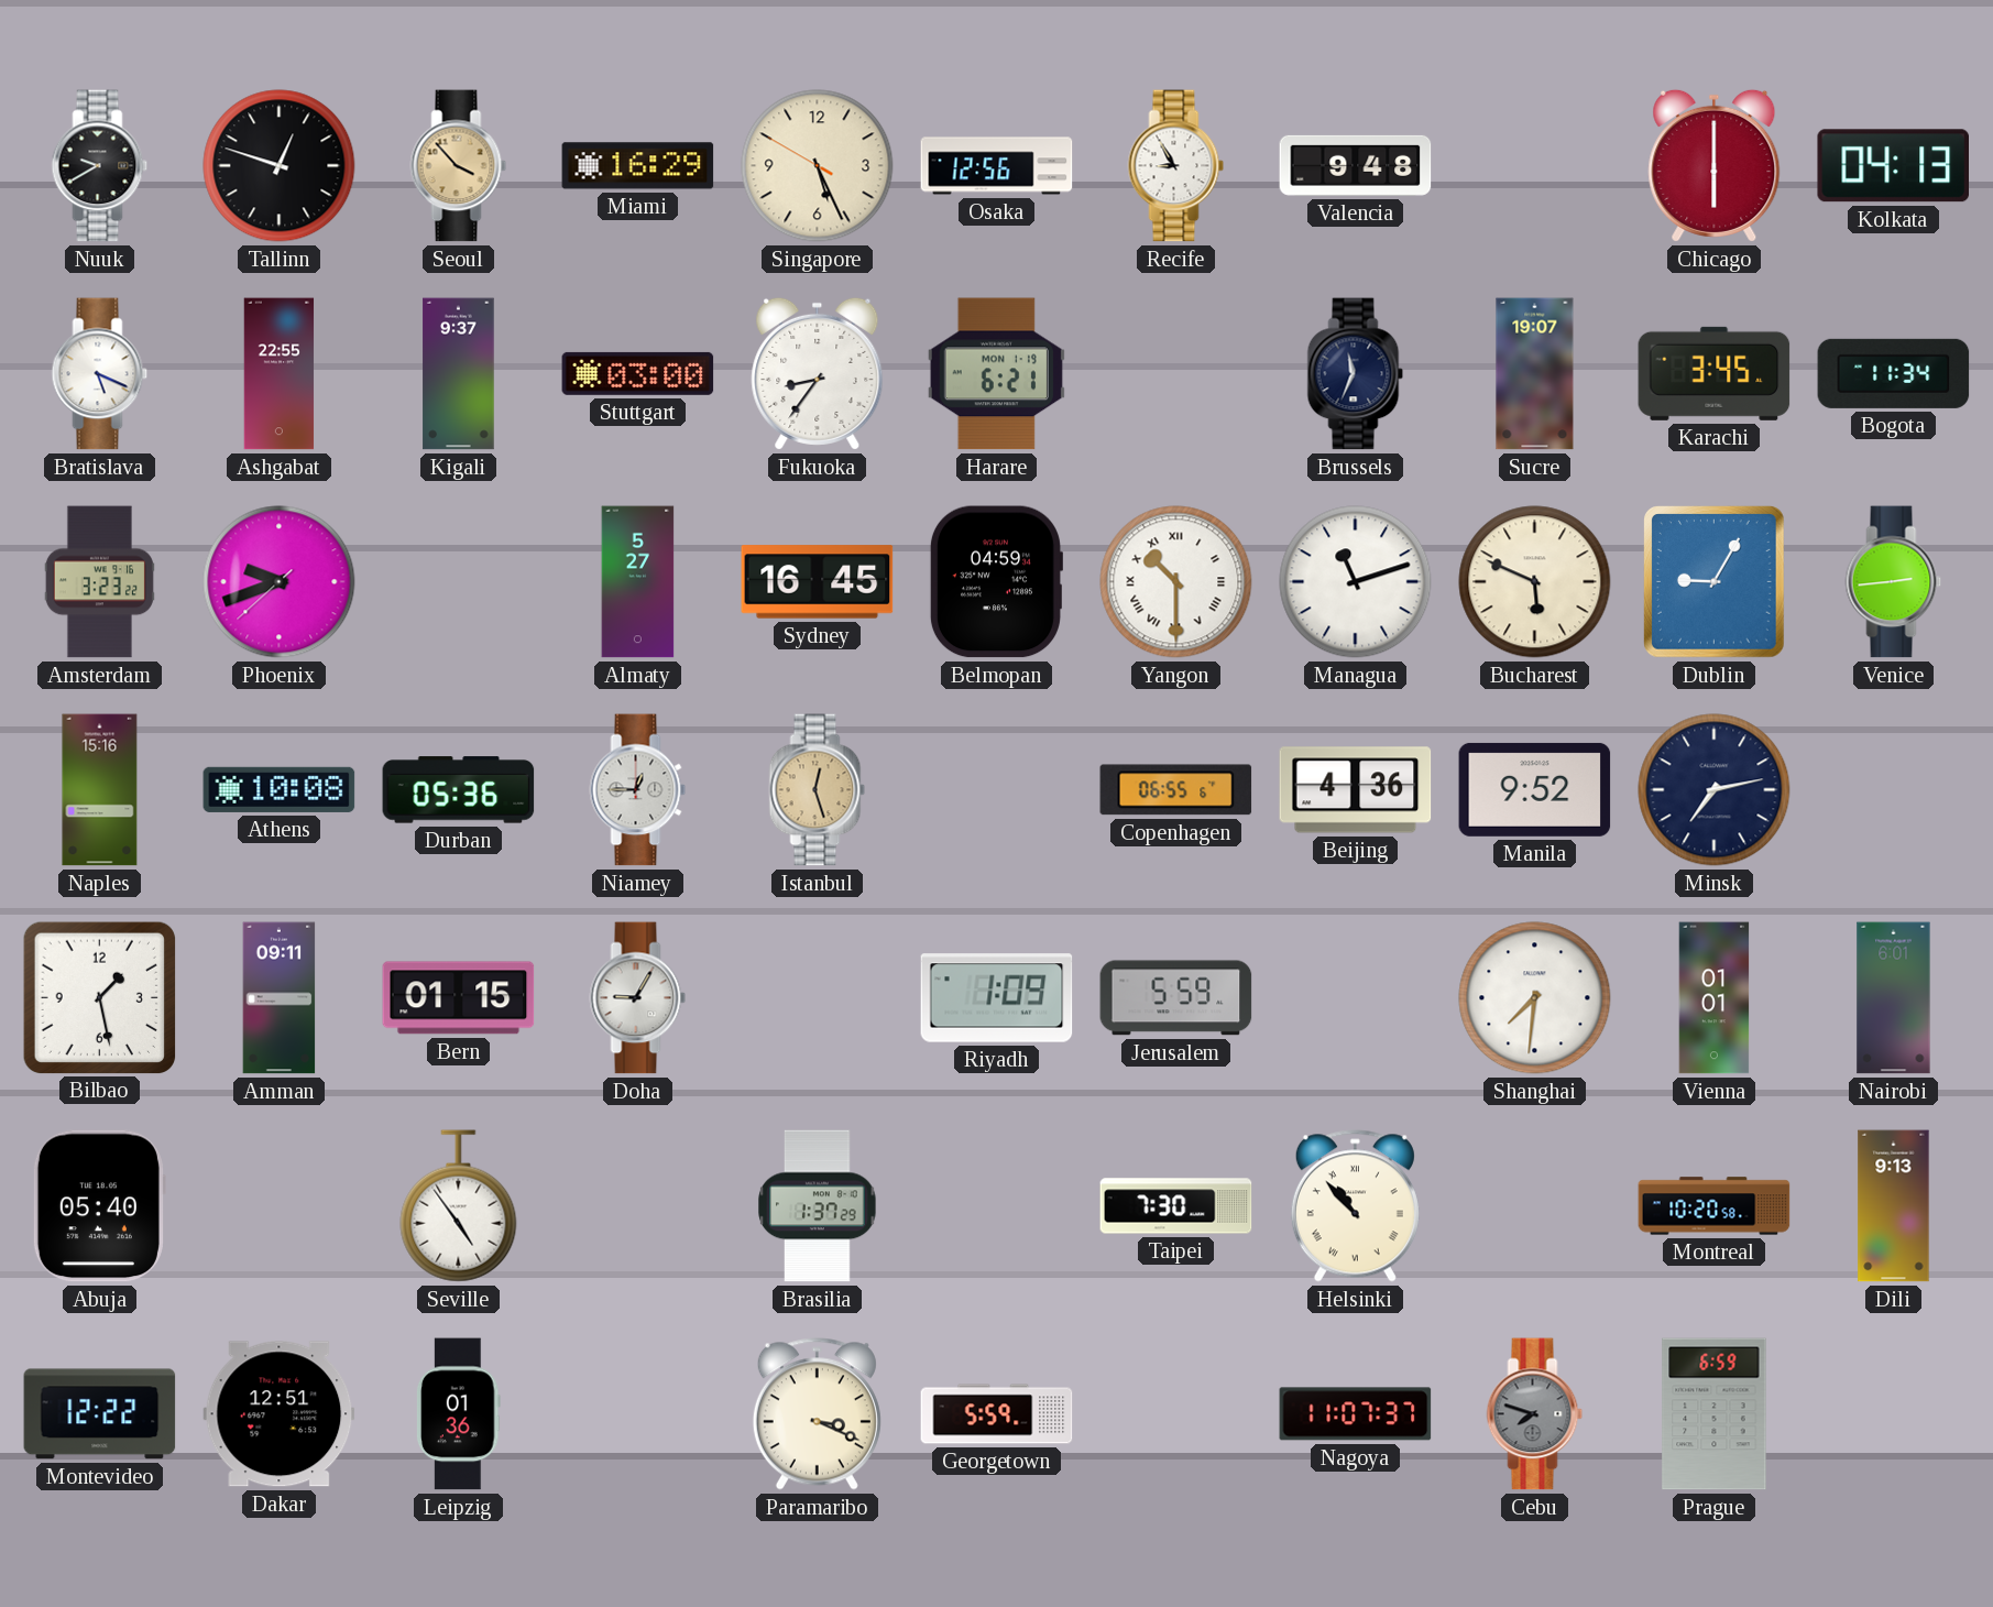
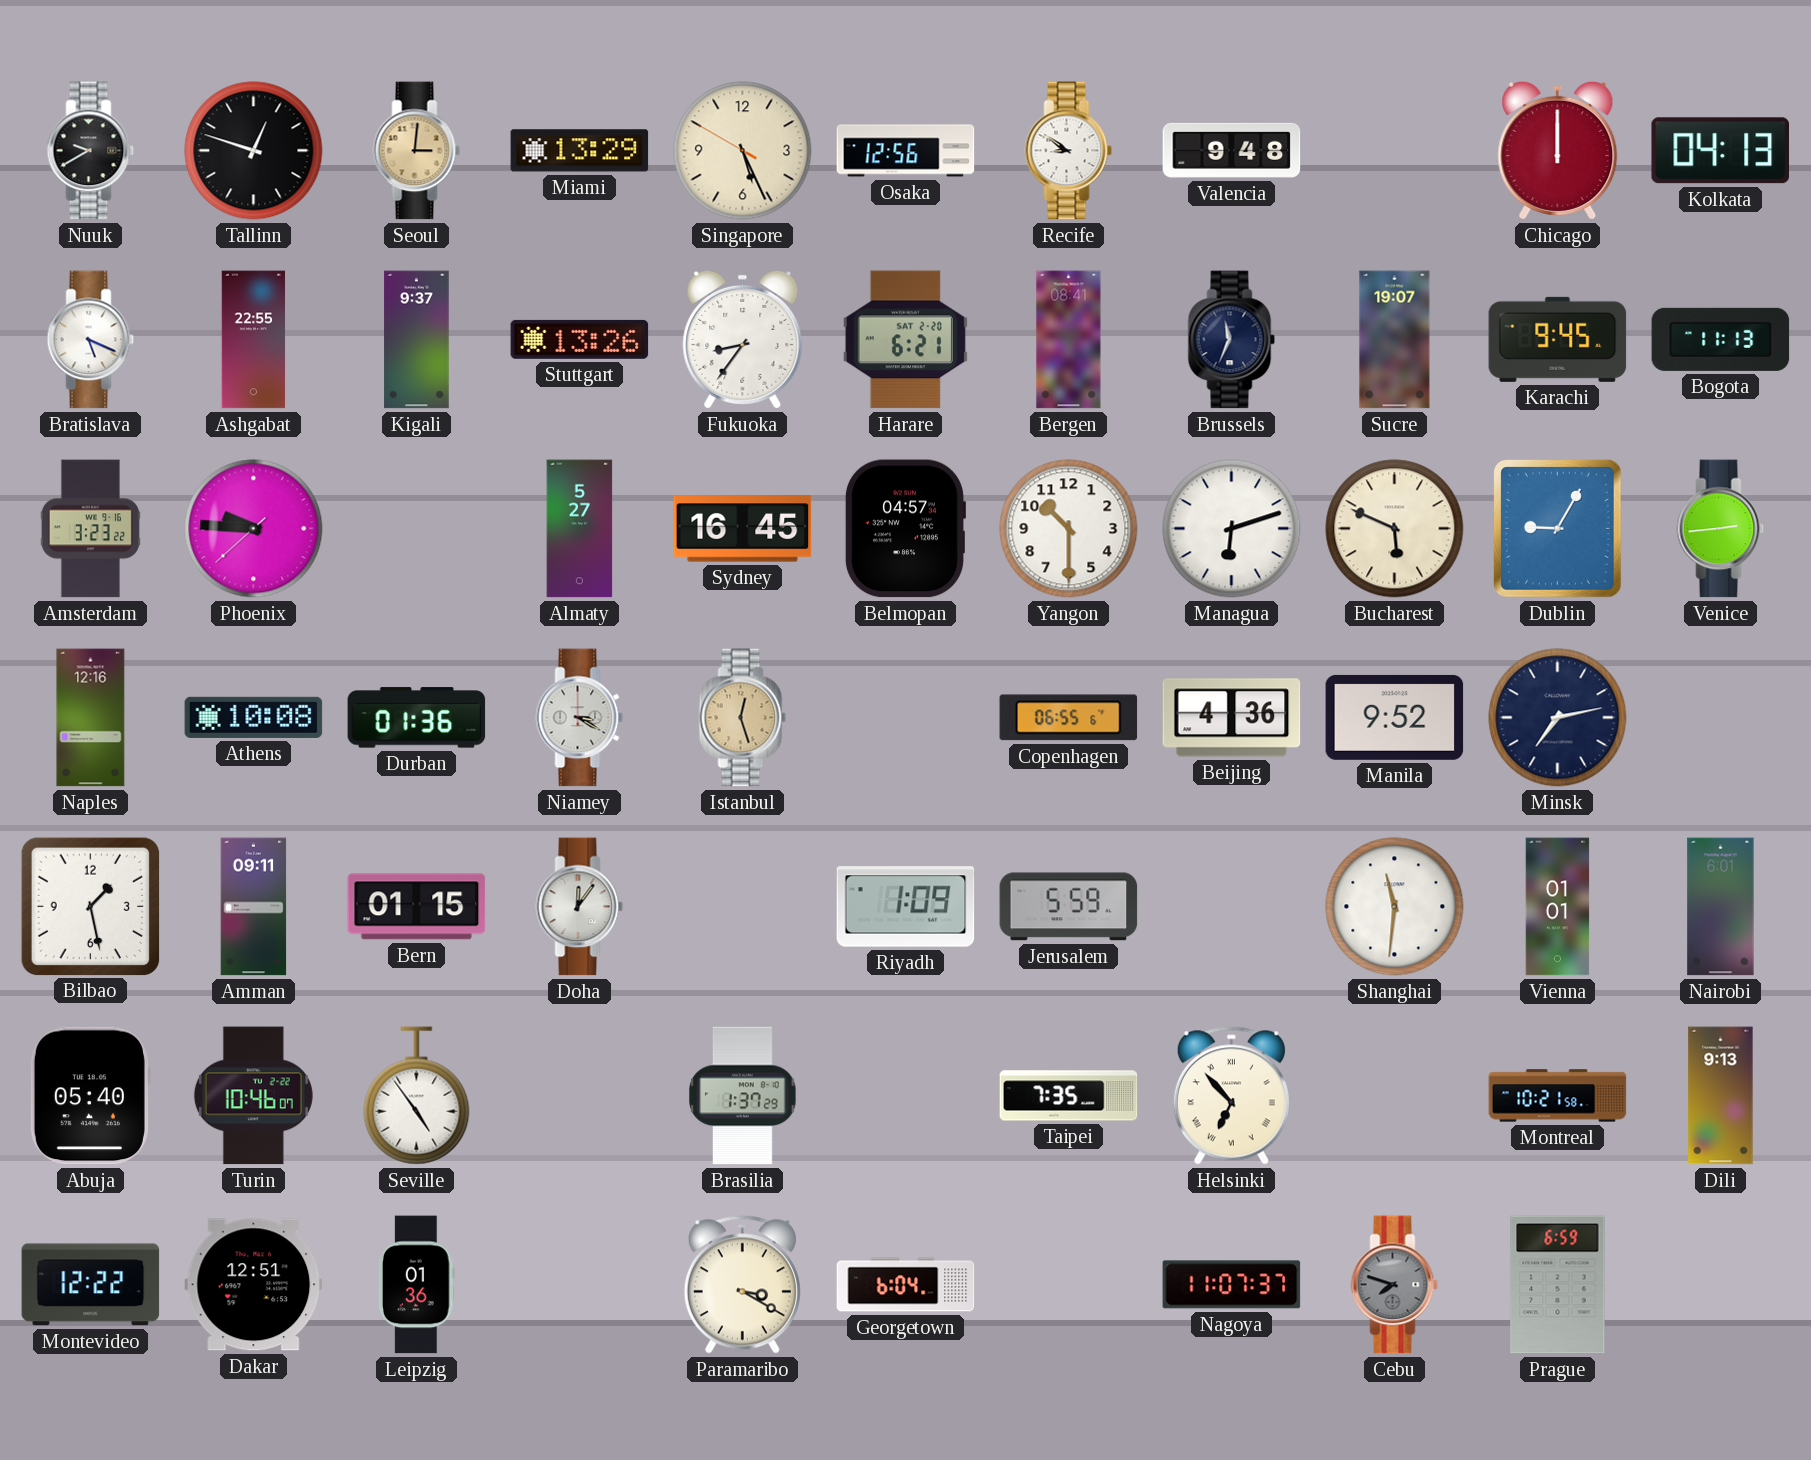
Seoul: 3:53 -> 3:01
Miami: 16:29 -> 13:29
Recife: 8:55 -> 8:51
Chicago: 6:00 -> 12:00
Stuttgart: 03:00 -> 13:26
Harare date: MON 1-19 -> SAT 2-20
Bergen: none -> 08:41
Karachi: 3:45 -> 9:45
Bogota: 11:34 -> 11:13
Phoenix: 9:41 -> 9:45
Belmopan: 04:59 -> 04:57
Yangon numerals: Roman -> Arabic
Managua: 11:12 -> 6:12
Naples: 15:16 -> 12:16
Durban: 05:36 -> 01:36
Niamey: 12:45 -> 3:20
Doha: 9:05 -> 12:06
Shanghai: 7:31 -> 11:31
Turin: none -> 10:46
Taipei: 7:30 -> 7:35
Helsinki: 10:53 -> 6:53
Montreal: 10:20 -> 10:21
Paramaribo: 3:19 -> 3:20
Georgetown: 5:59 -> 6:04
